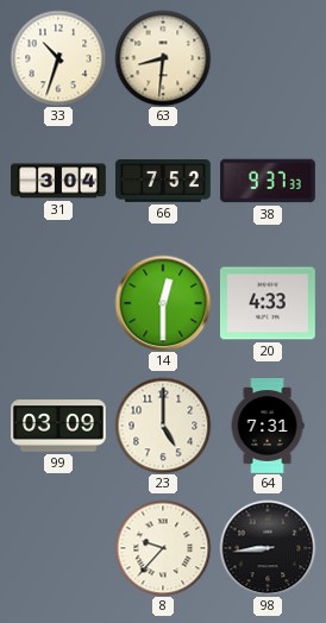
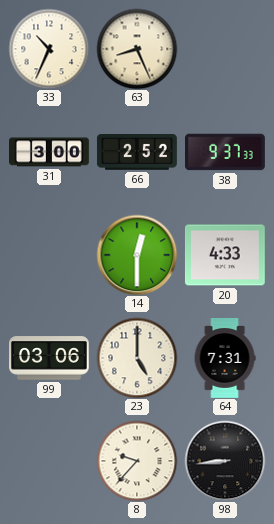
33: 10:33 -> 10:34
63: 8:31 -> 8:26
31: 3:04 -> 3:00
66: 7:52 -> 2:52
99: 03:09 -> 03:06
